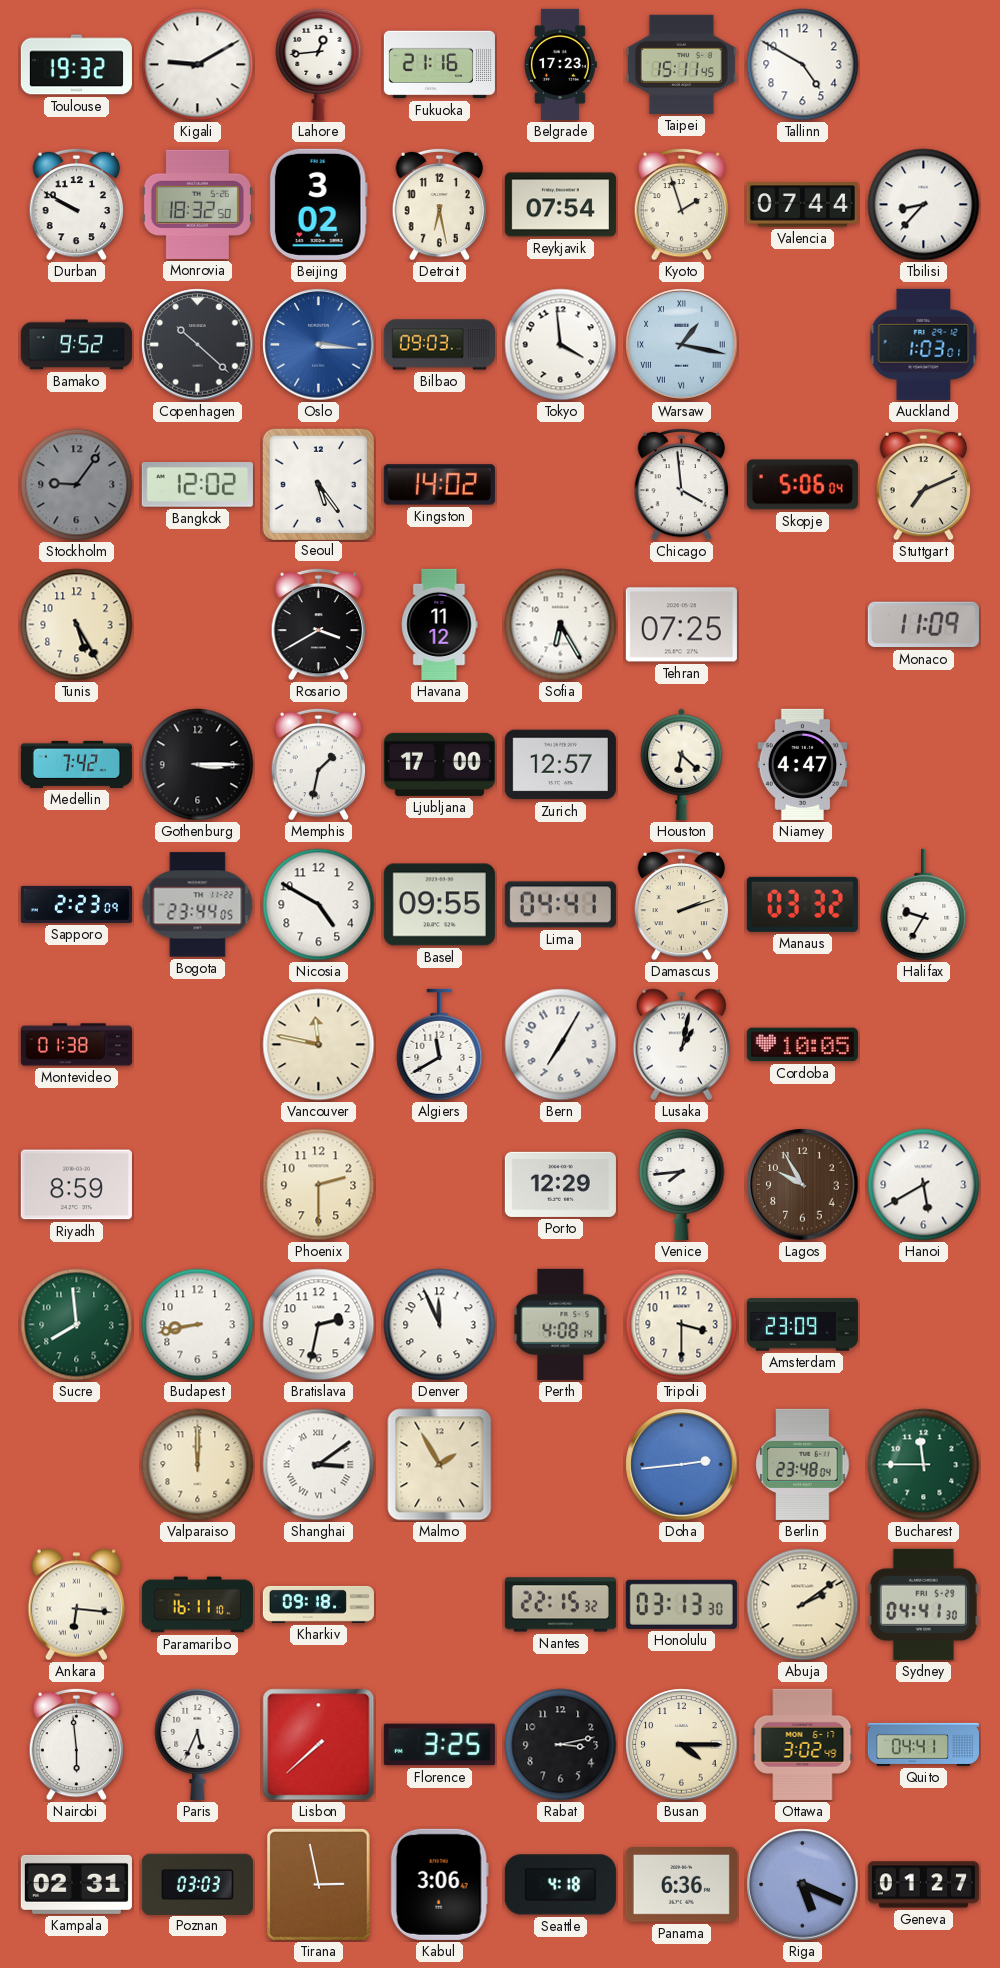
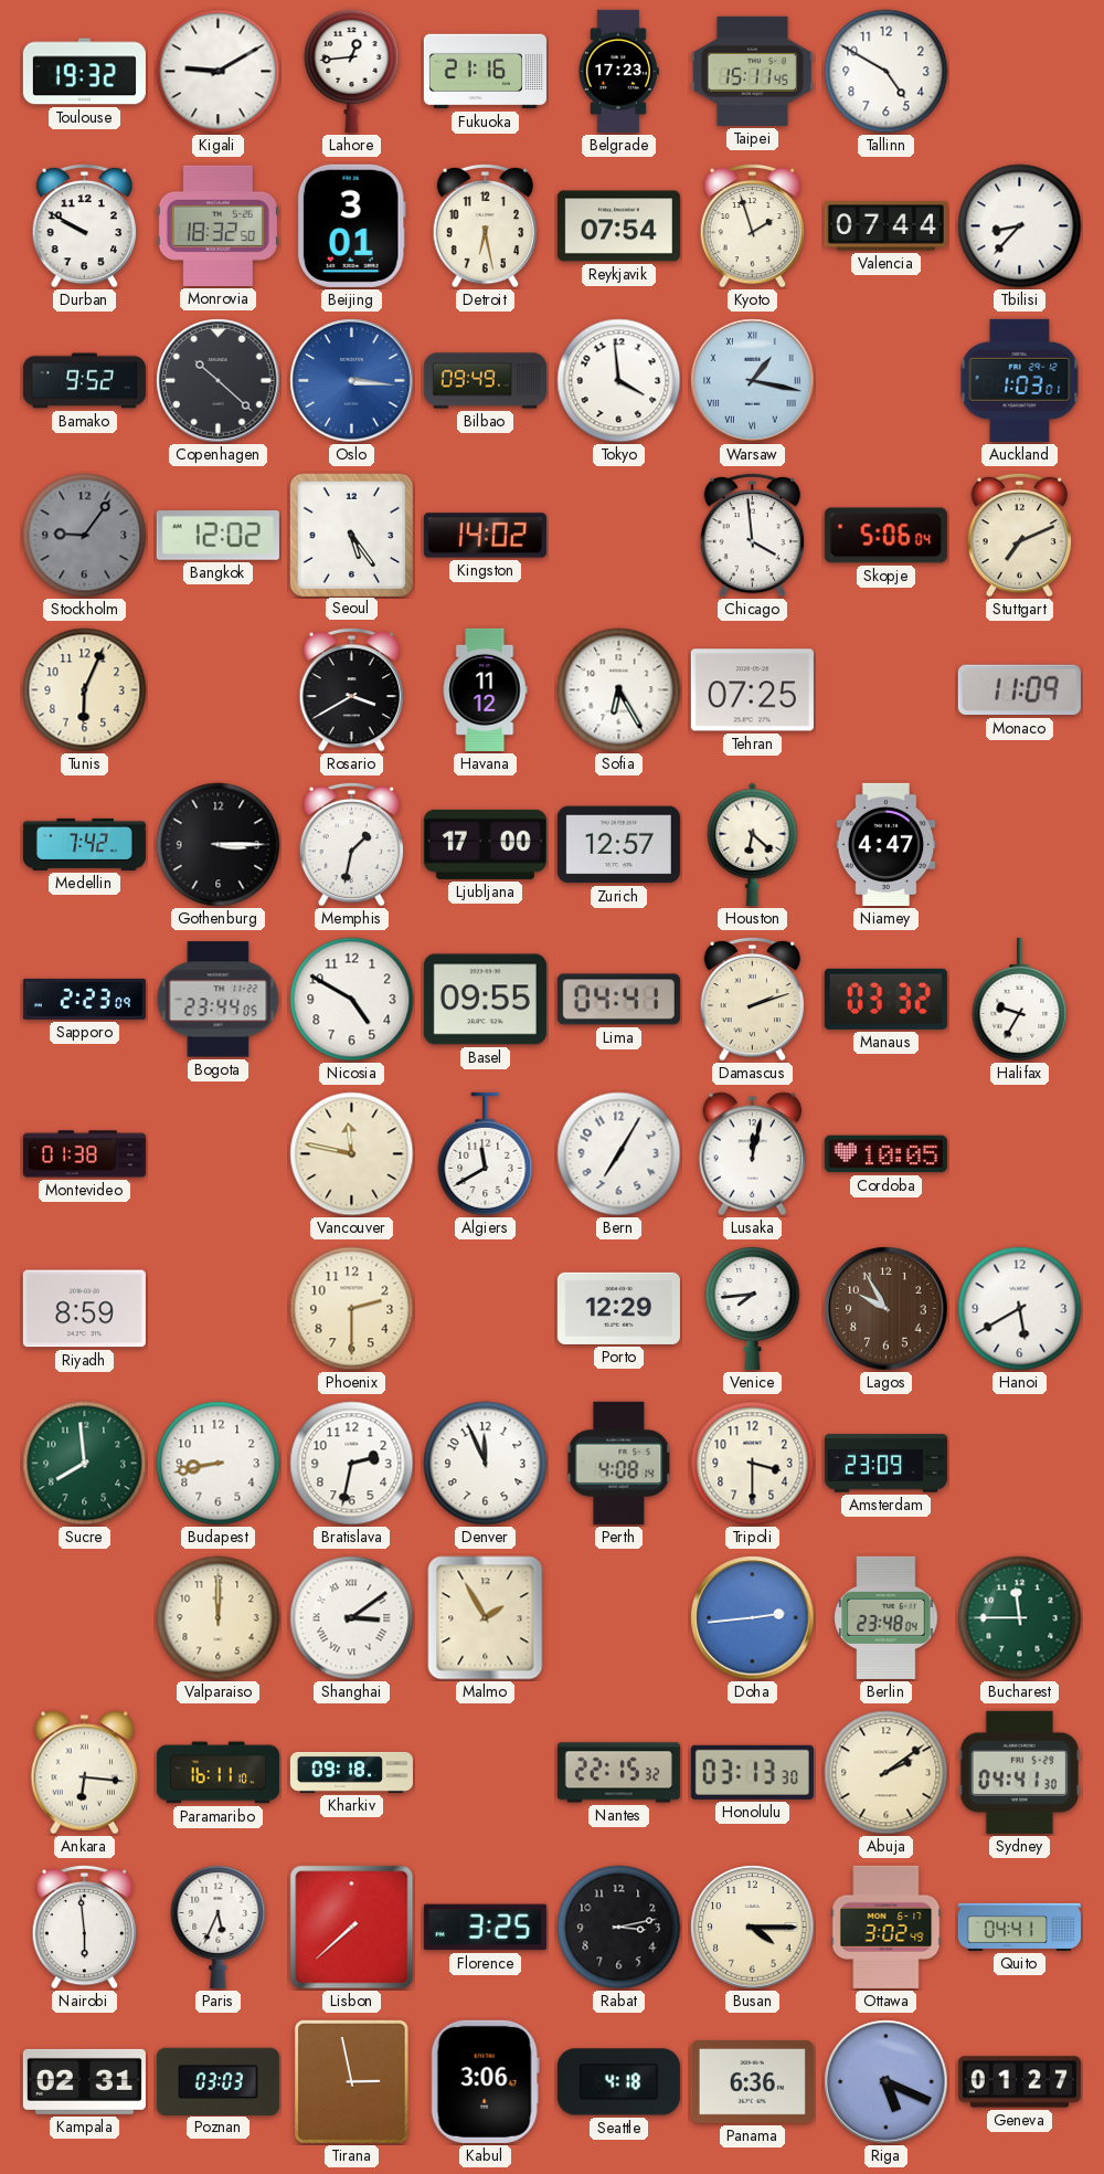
Beijing: 3:02 -> 3:01
Bilbao: 09:03 -> 09:49
Tunis: 5:25 -> 6:04
Lusaka: 1:02 -> 12:02
